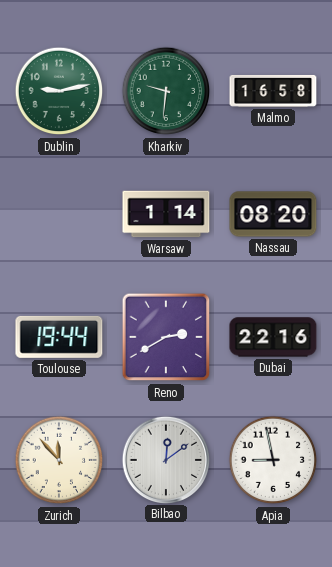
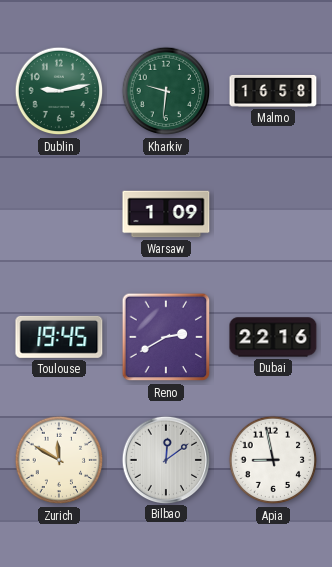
Warsaw: 1:14 -> 1:09
Nassau: 08:20 -> none
Toulouse: 19:44 -> 19:45
Zurich: 11:53 -> 11:50
